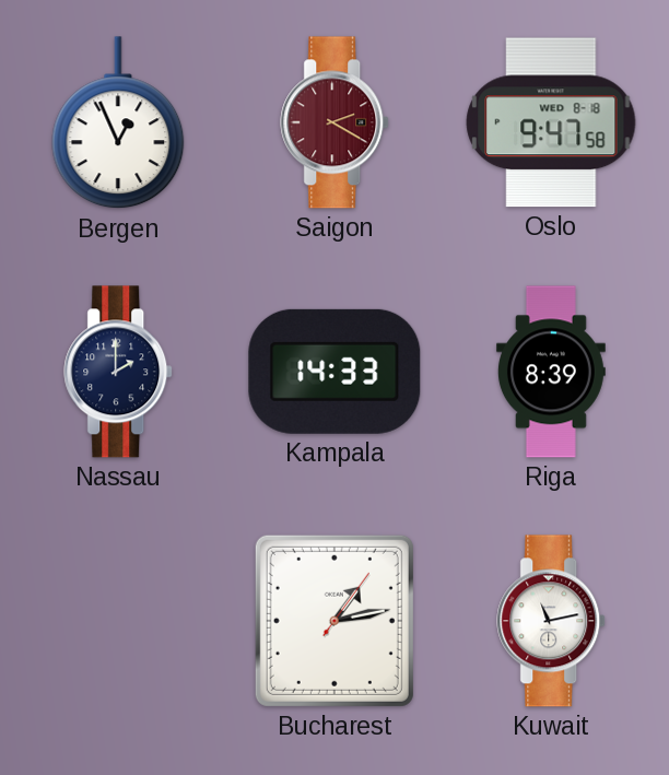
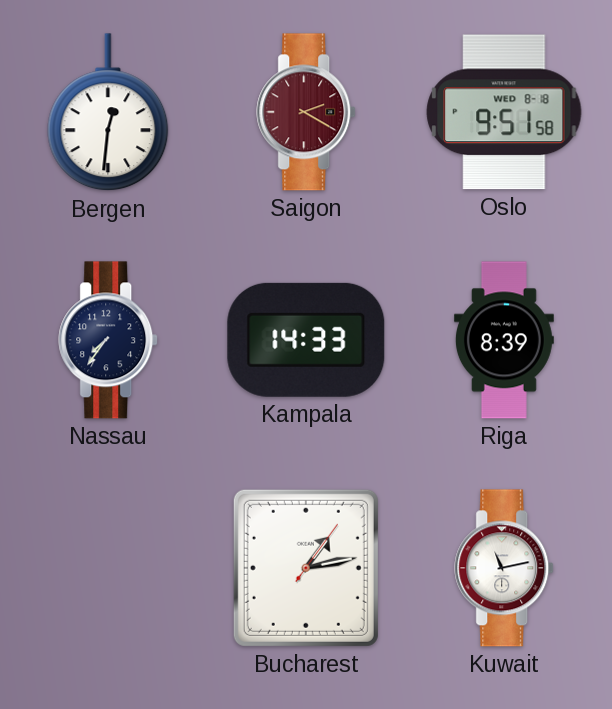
Bergen: 12:56 -> 12:31
Oslo: 9:47 -> 9:51
Nassau: 2:00 -> 7:36
